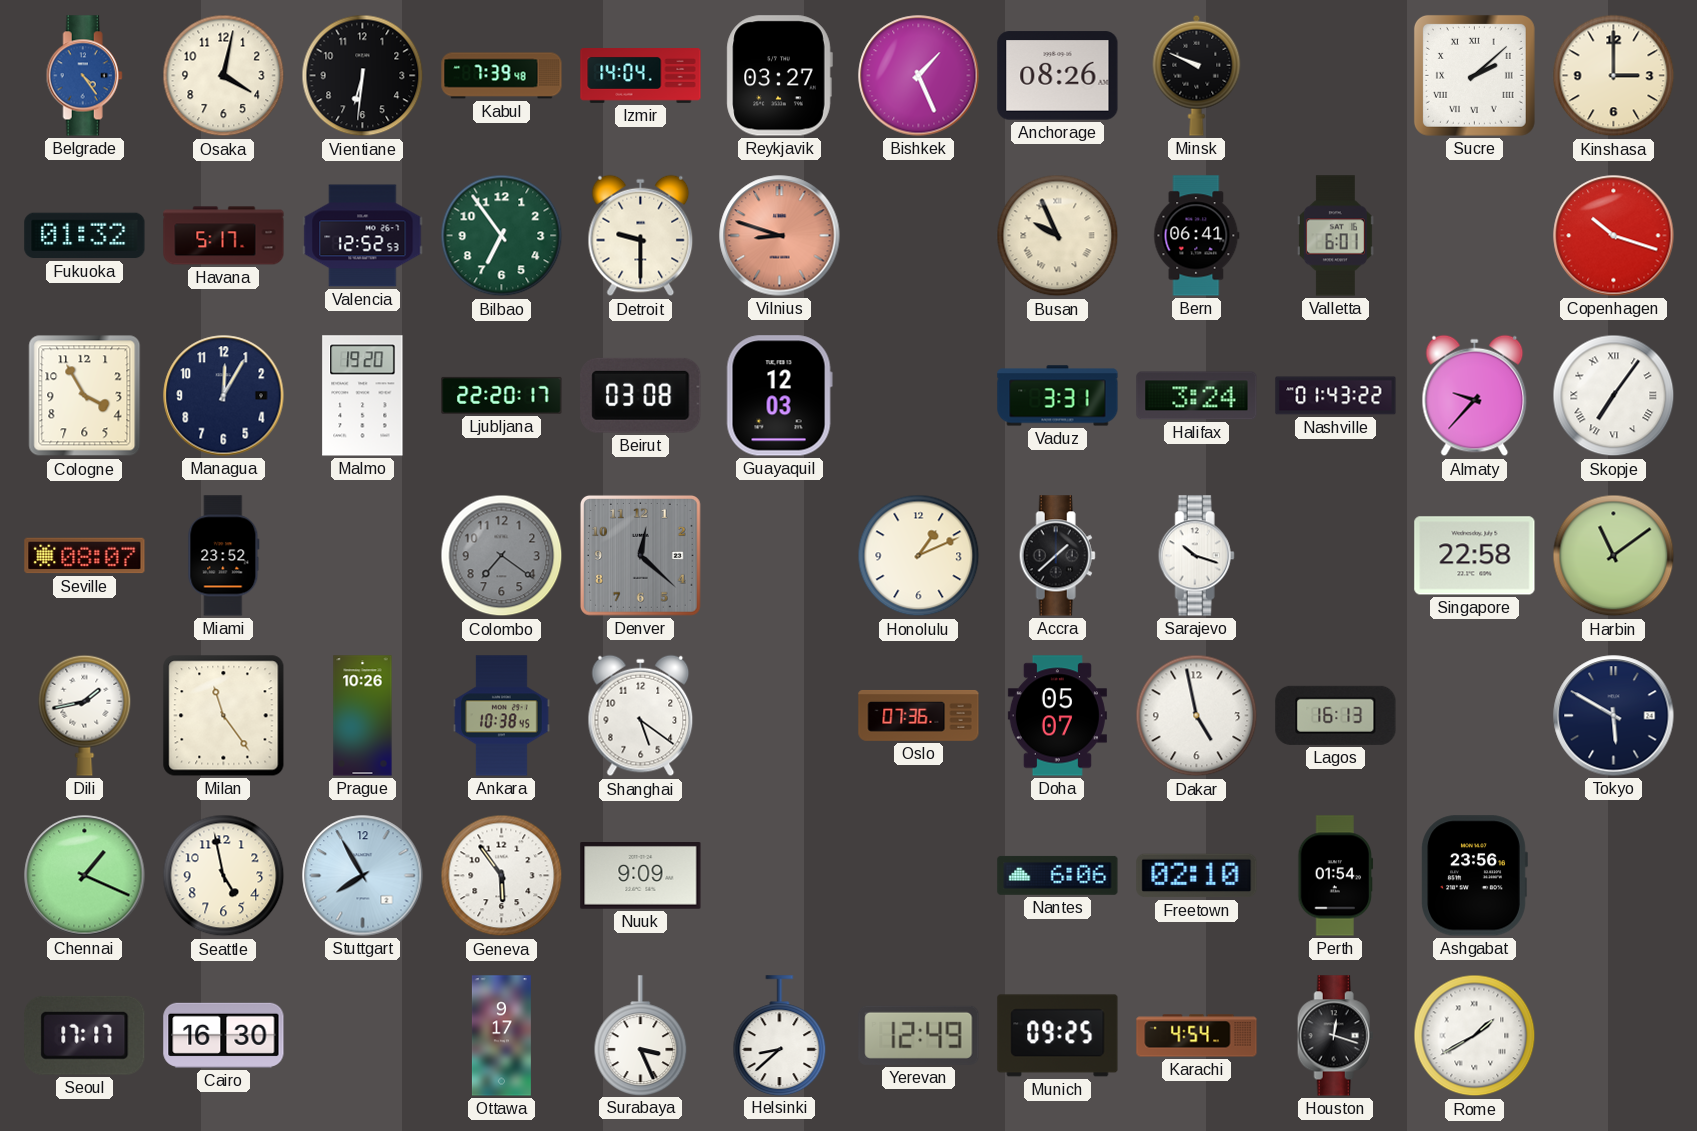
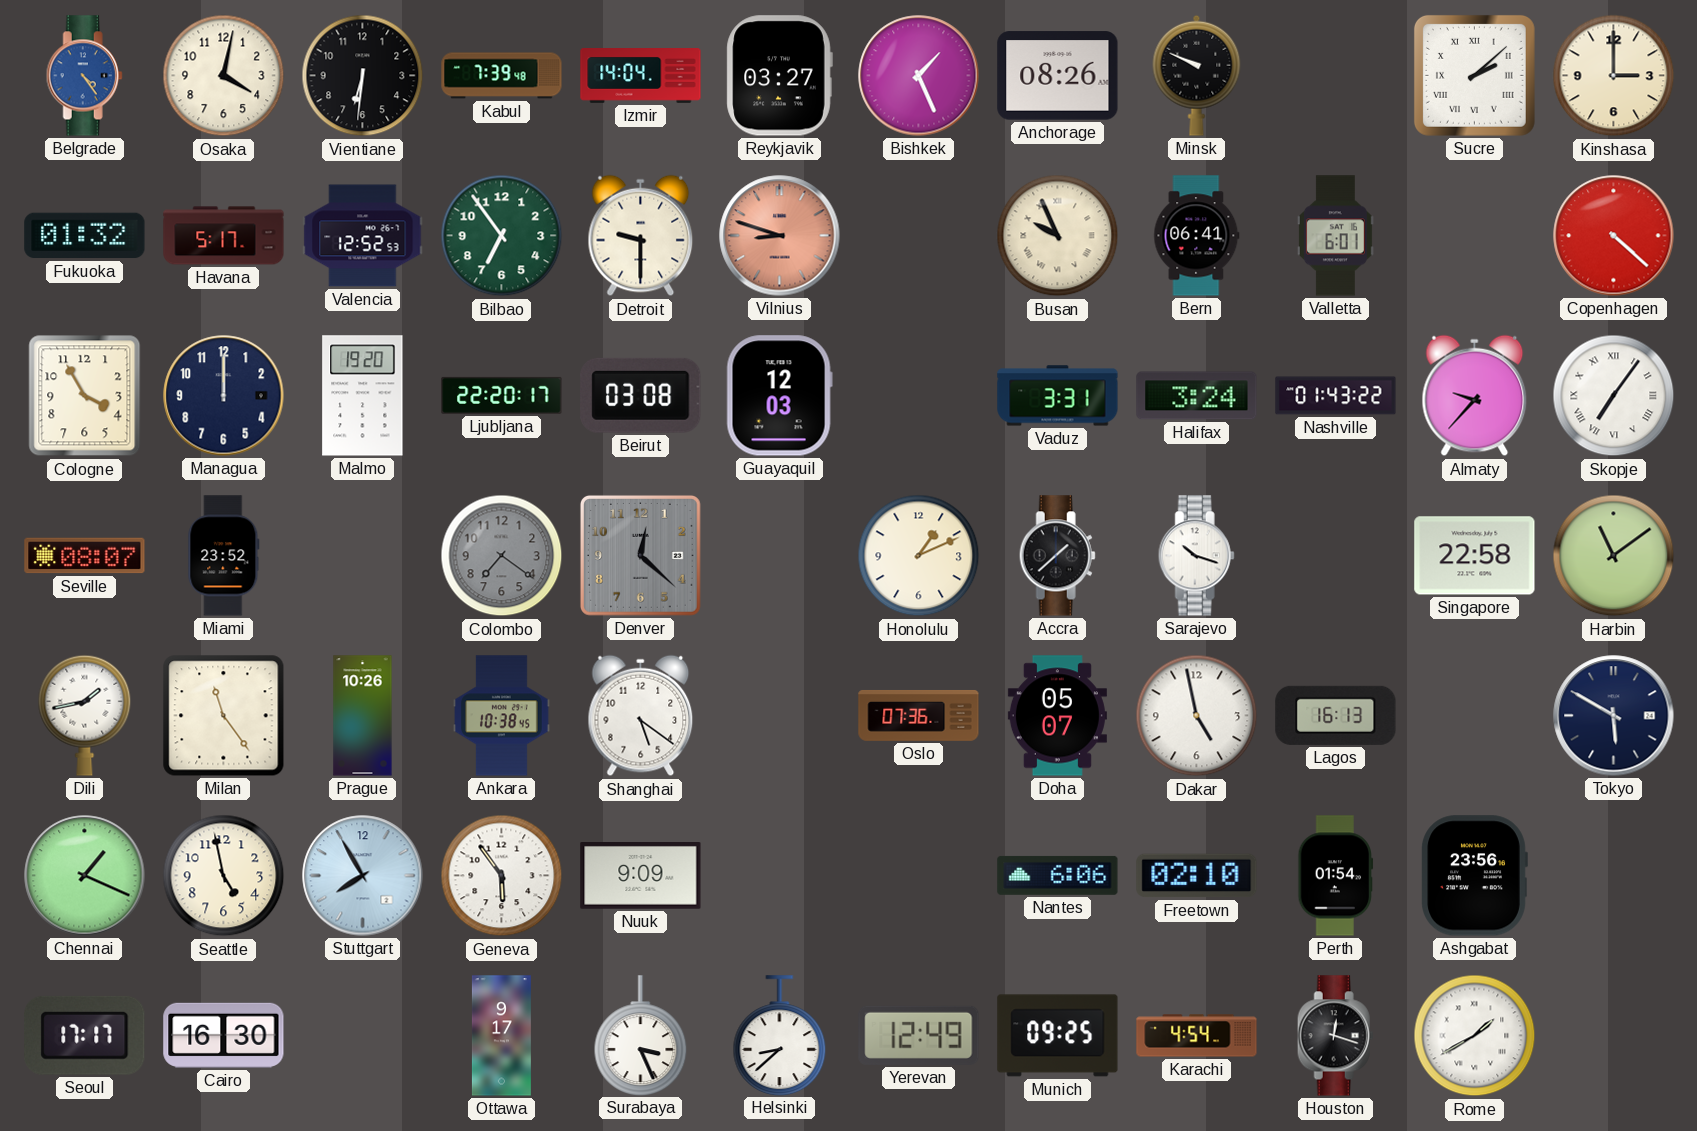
Copenhagen: 10:18 -> 4:22
Managua: 12:05 -> 12:00
